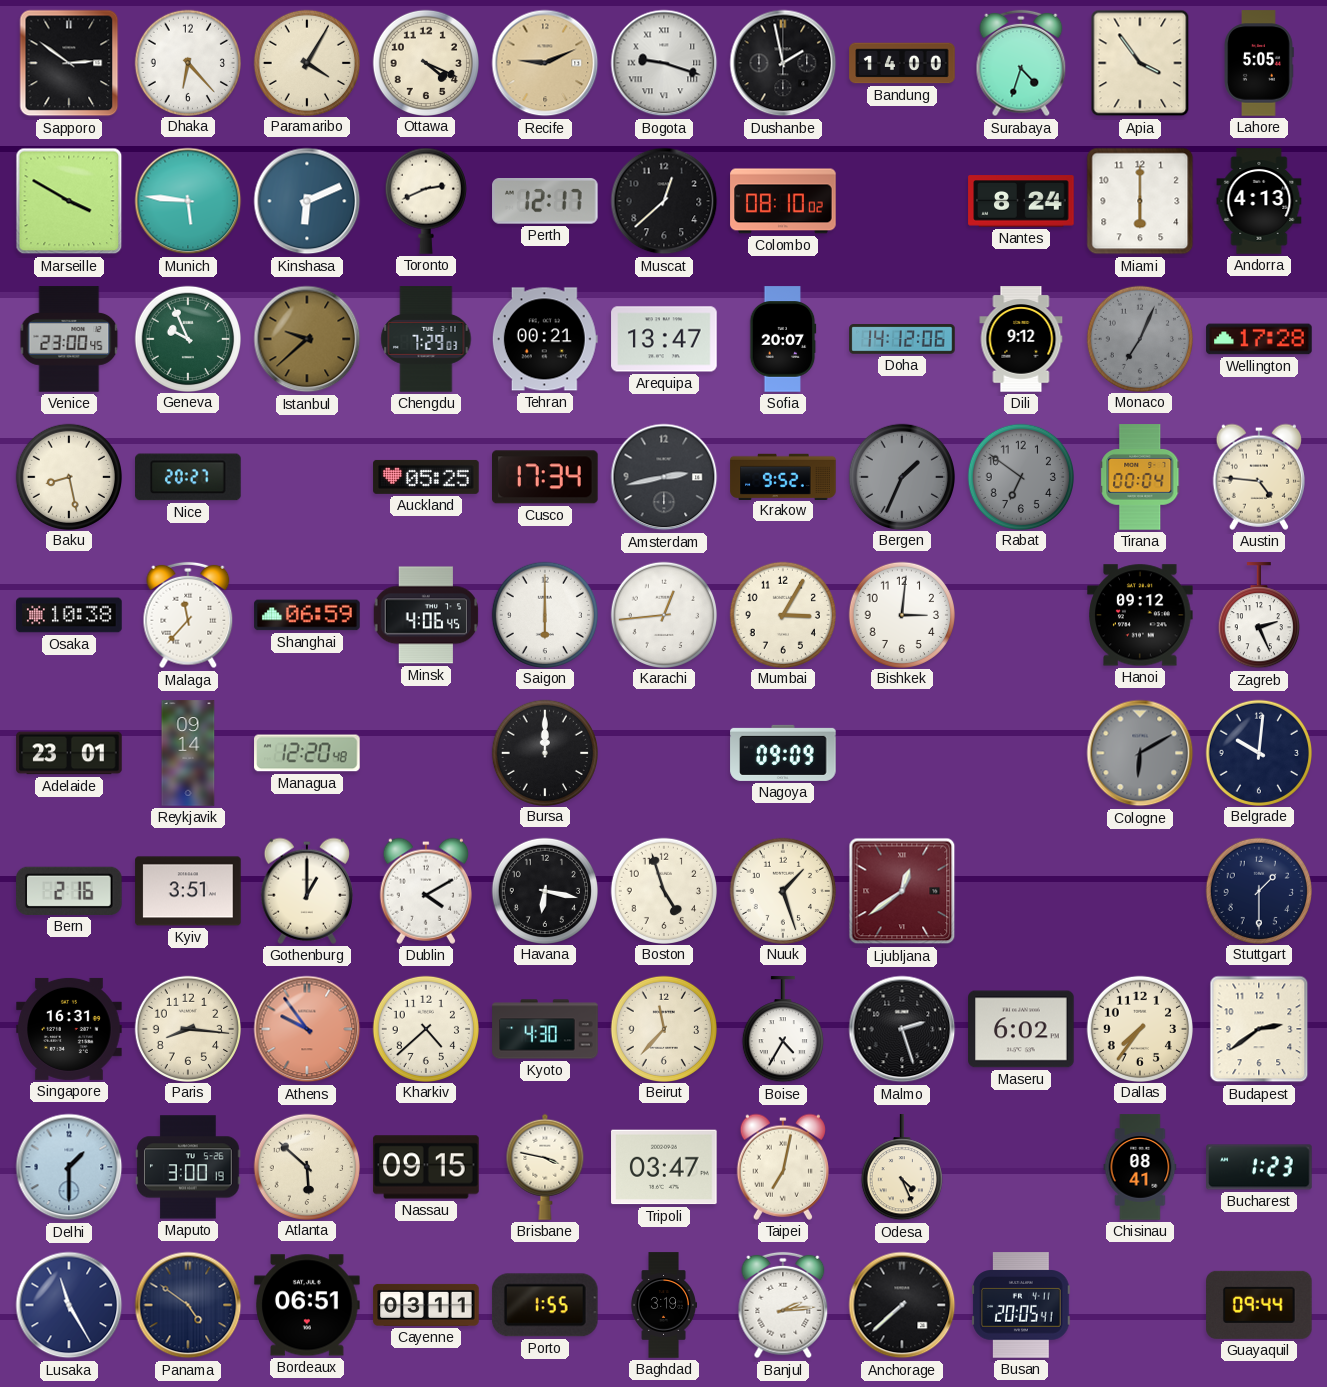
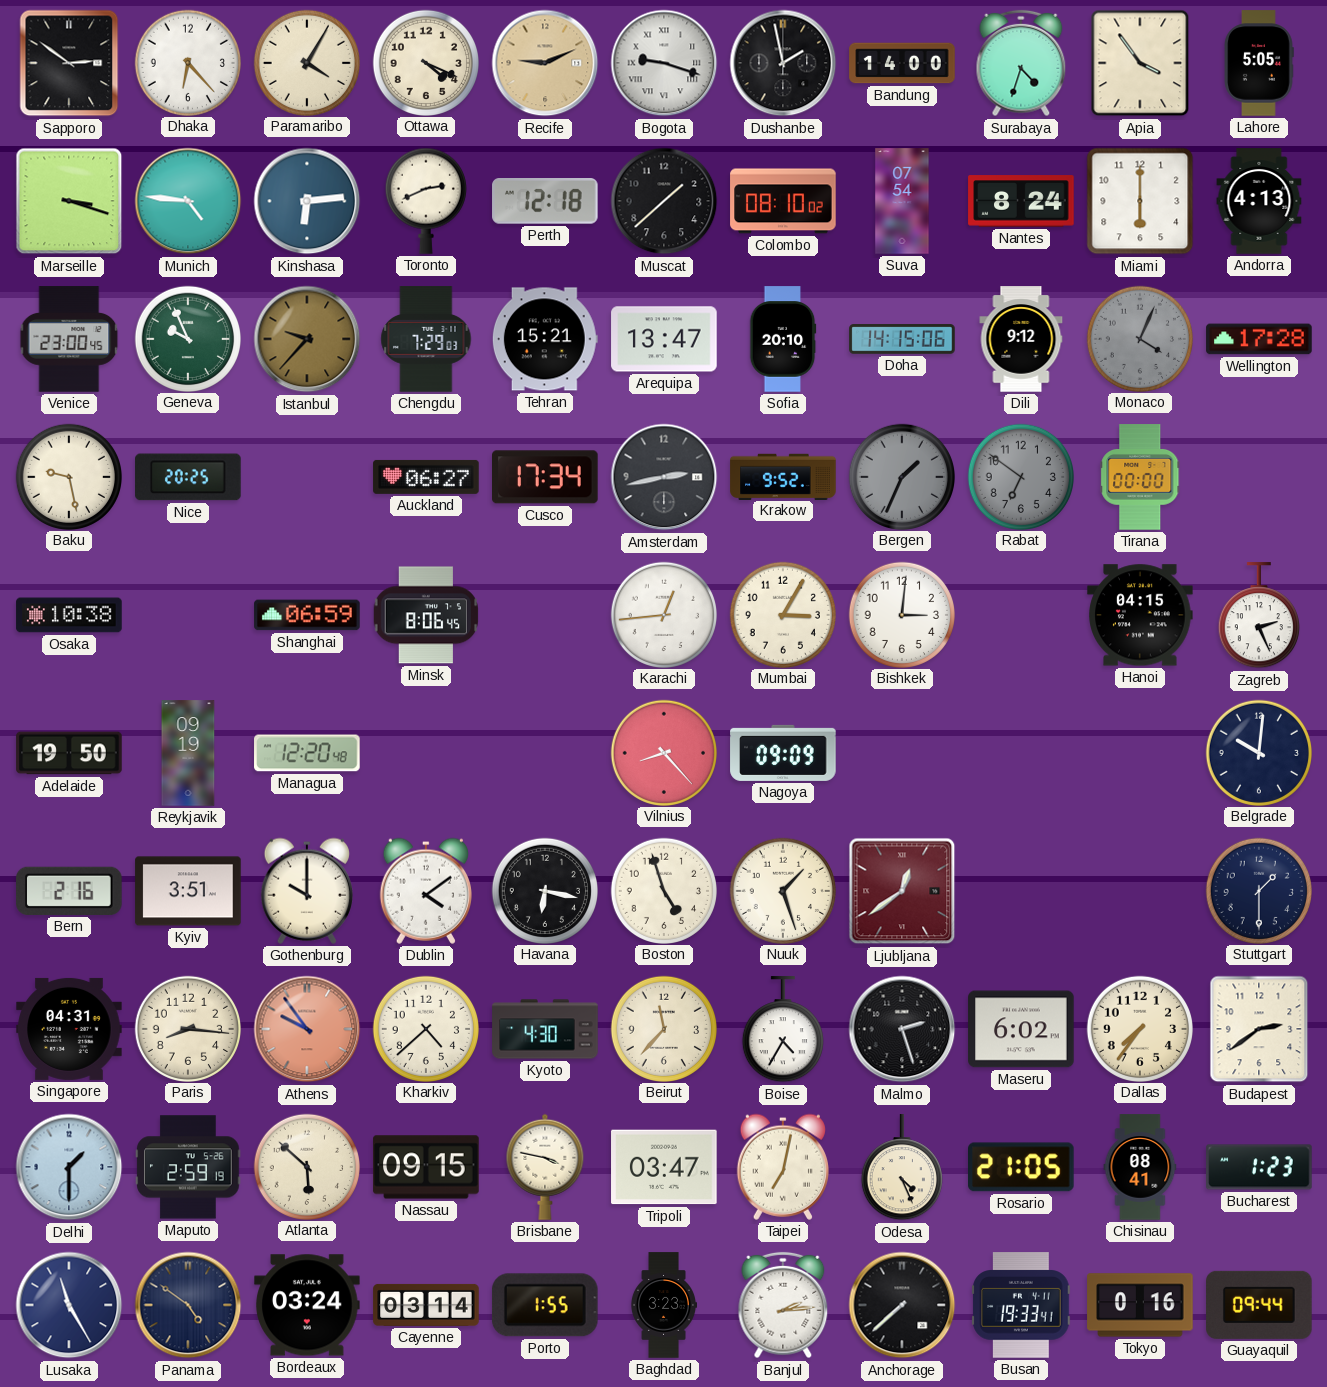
Marseille: 3:50 -> 3:18
Munich: 5:46 -> 4:46
Kinshasa: 6:11 -> 6:14
Perth: 12:17 -> 12:18
Muscat: 12:38 -> 1:38
Suva: none -> 07:54
Istanbul: 9:38 -> 9:37
Tehran: 00:21 -> 15:21
Sofia: 20:07 -> 20:10
Doha: 14:12 -> 14:15
Monaco: 7:04 -> 4:04
Baku: 8:28 -> 9:28
Nice: 20:27 -> 20:25
Auckland: 05:25 -> 06:27
Tirana: 00:04 -> 00:00
Austin: 4:46 -> none
Malaga: 11:37 -> none
Minsk: 4:06 -> 8:06
Saigon: 6:00 -> none
Hanoi: 09:12 -> 04:15
Adelaide: 23:01 -> 19:50
Reykjavik: 09:14 -> 09:19
Bursa: 12:00 -> none
Vilnius: none -> 8:23
Cologne: 6:10 -> none
Gothenburg: 1:00 -> 10:00
Dublin: 4:10 -> 4:09
Singapore: 16:31 -> 04:31
Maputo: 3:00 -> 2:59
Rosario: none -> 21:05
Bordeaux: 06:51 -> 03:24
Cayenne: 03:11 -> 03:14
Baghdad: 3:19 -> 3:23
Busan: 20:05 -> 19:33
Tokyo: none -> 0:16
